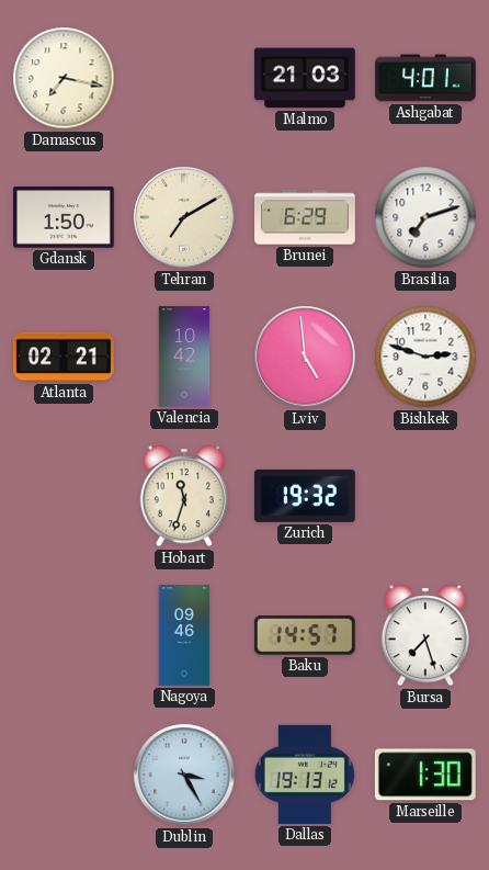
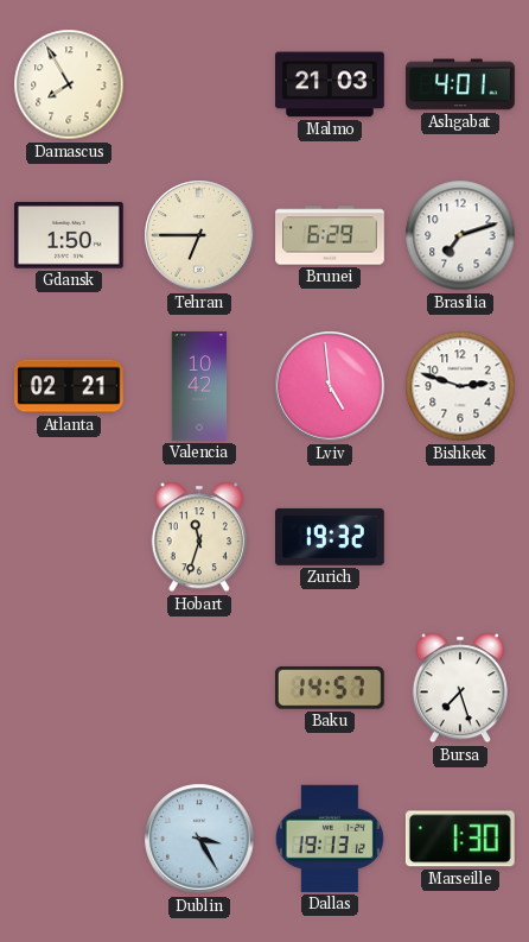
Damascus: 7:17 -> 7:55
Tehran: 7:10 -> 6:45
Nagoya: 09:46 -> none
